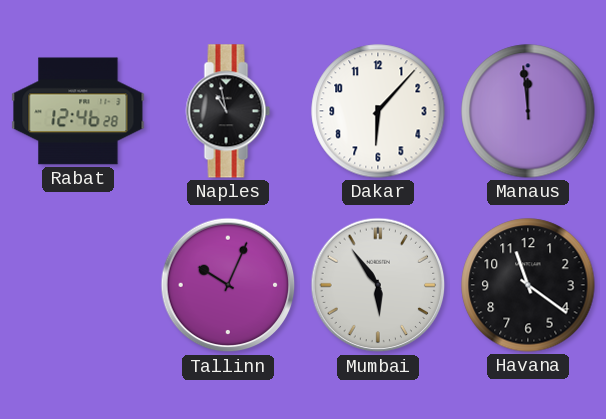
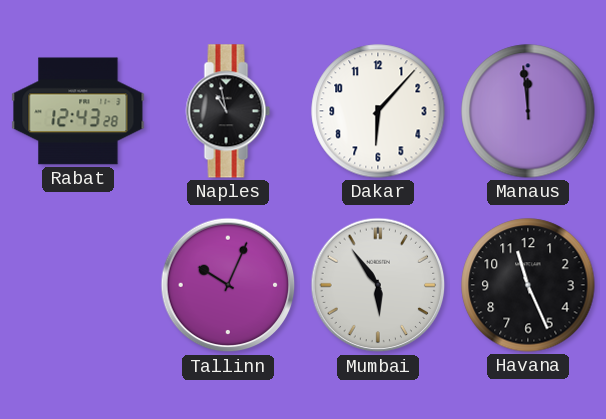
Rabat: 12:46 -> 12:43
Havana: 11:21 -> 11:26
